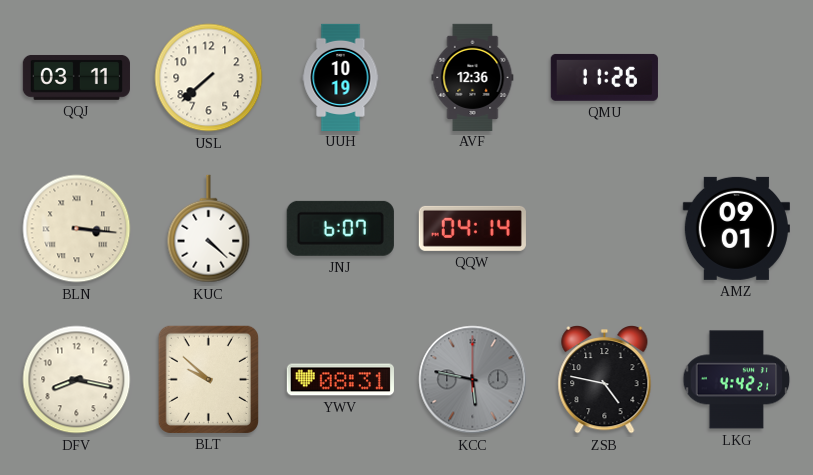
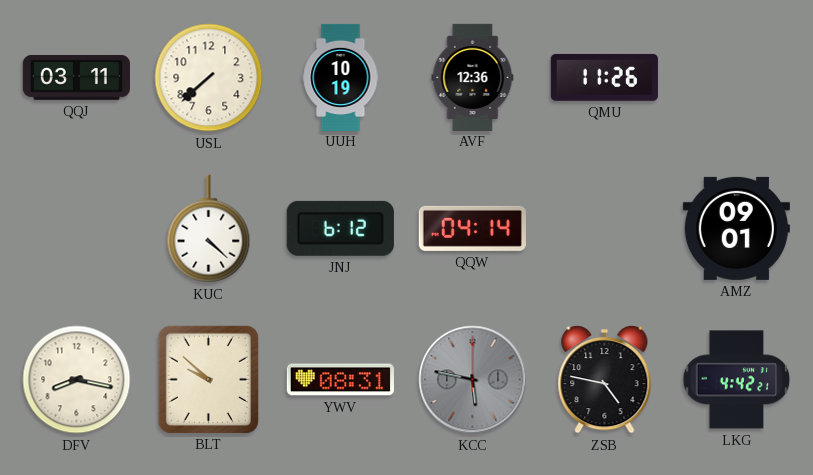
BLN: 3:16 -> none
JNJ: 6:07 -> 6:12
